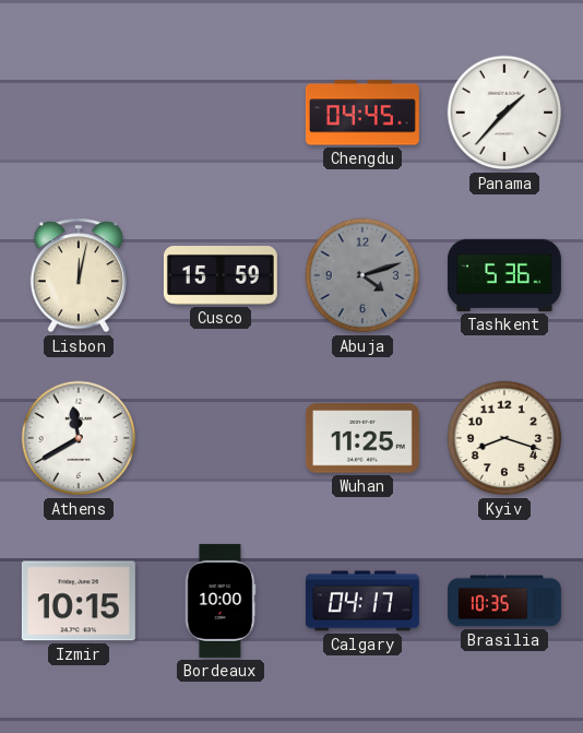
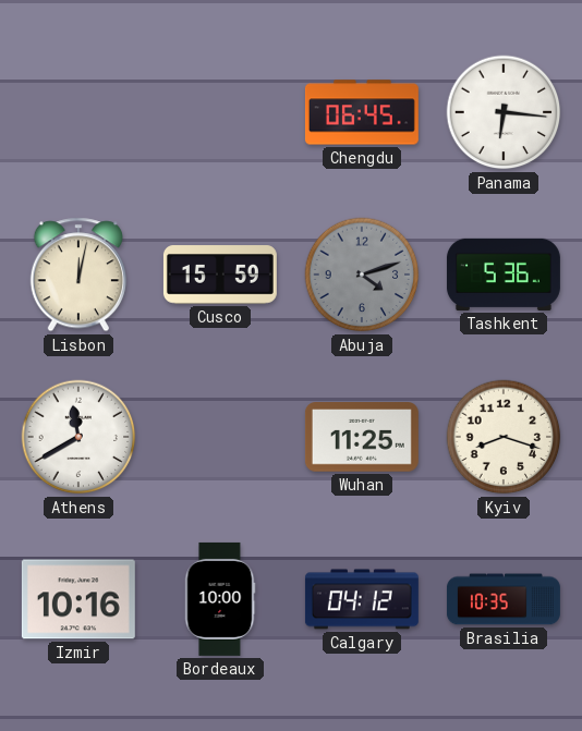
Chengdu: 04:45 -> 06:45
Panama: 1:37 -> 6:16
Izmir: 10:15 -> 10:16
Calgary: 04:17 -> 04:12
